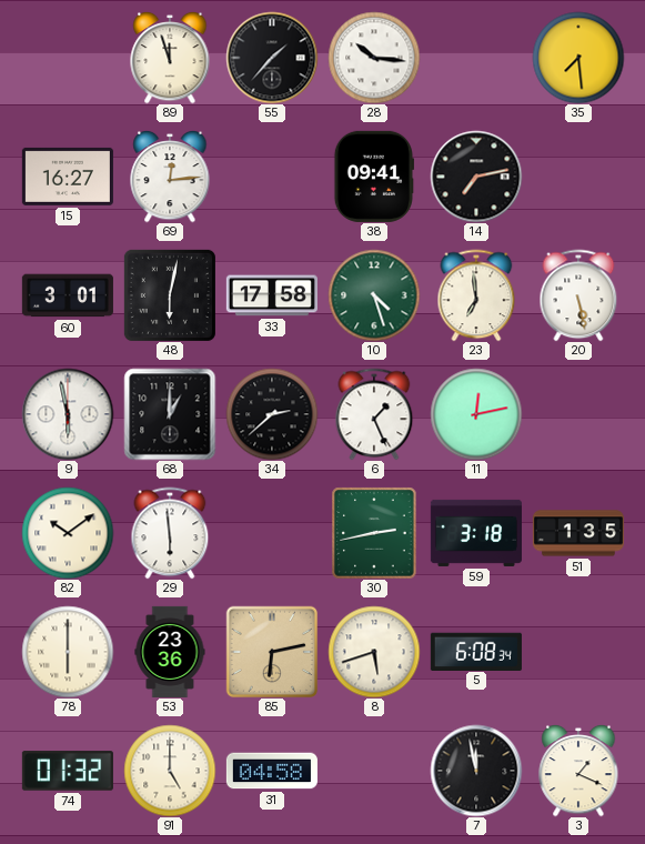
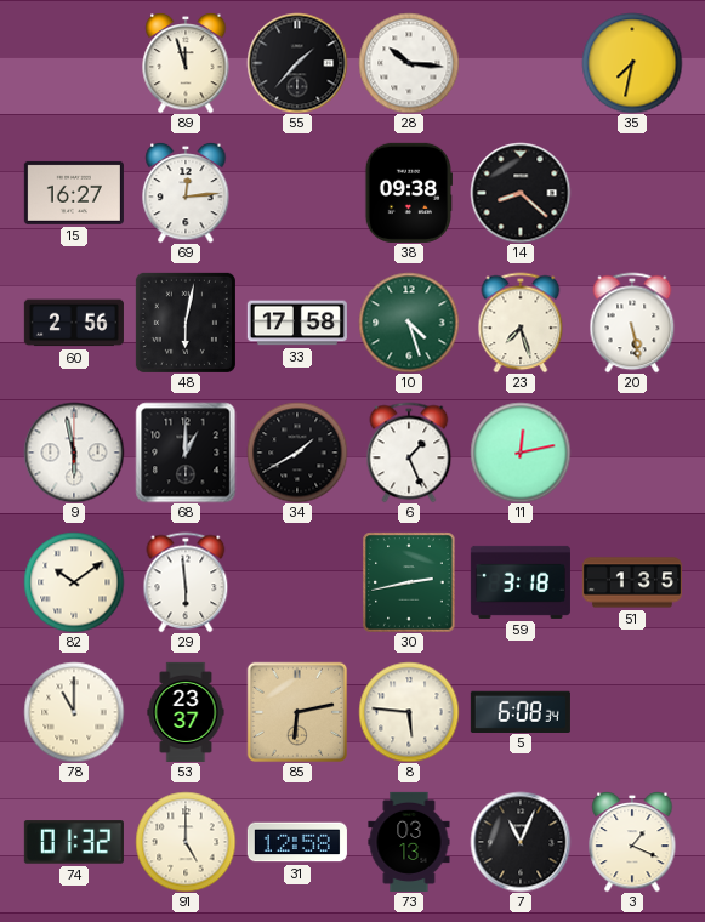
35: 7:29 -> 7:32
38: 09:41 -> 09:38
14: 7:13 -> 8:22
60: 3:01 -> 2:56
23: 6:59 -> 7:27
34: 2:38 -> 1:40
78: 6:00 -> 11:00
53: 23:36 -> 23:37
8: 5:42 -> 5:46
31: 04:58 -> 12:58
73: none -> 03:13
7: 11:58 -> 11:04
